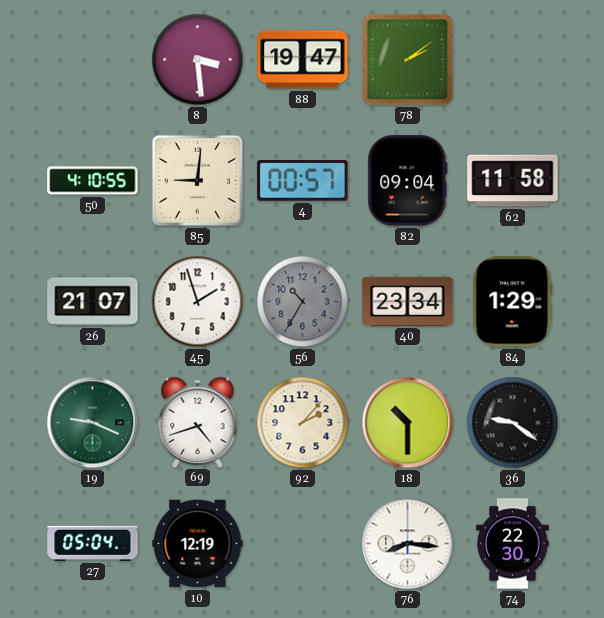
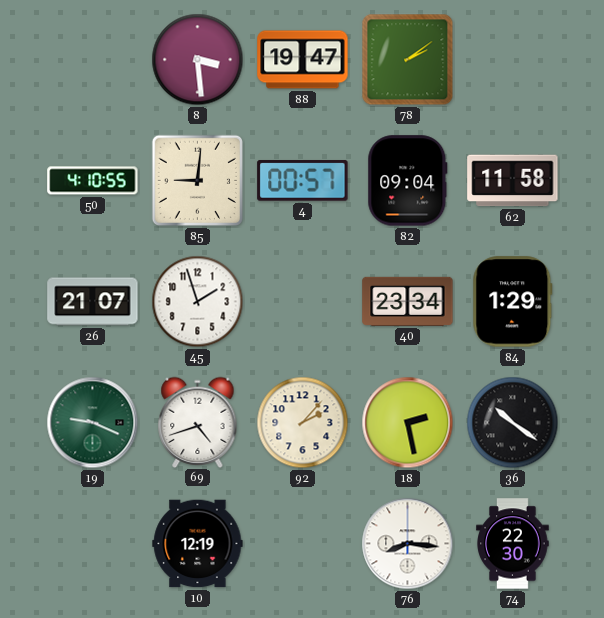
56: 10:35 -> none
18: 10:30 -> 2:28
36: 9:21 -> 10:21
27: 05:04 -> none
